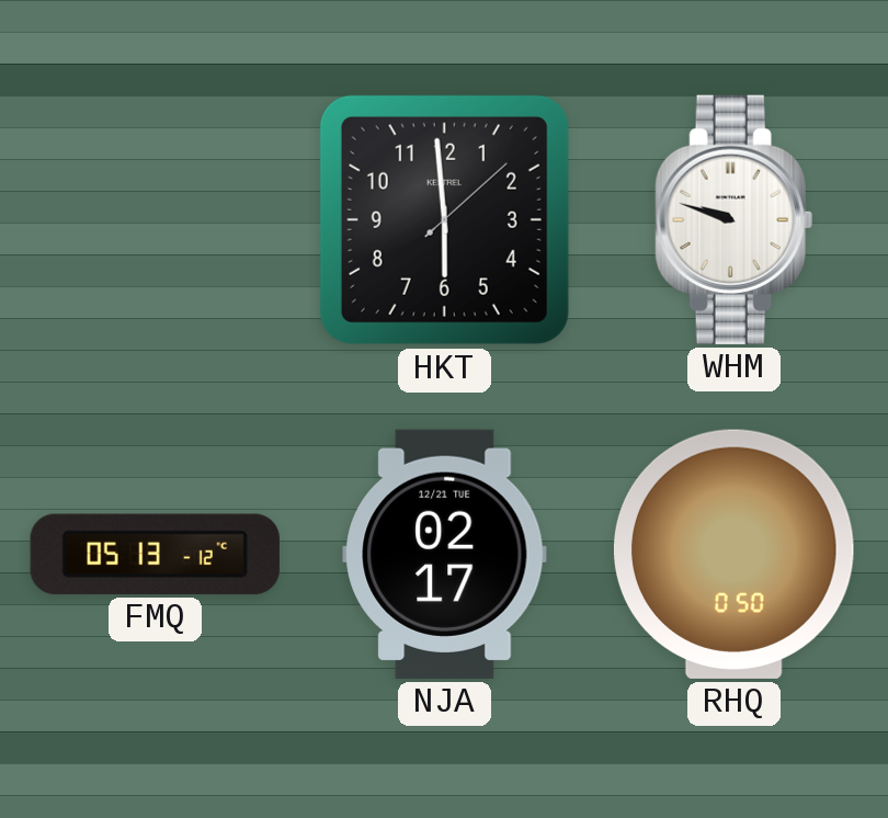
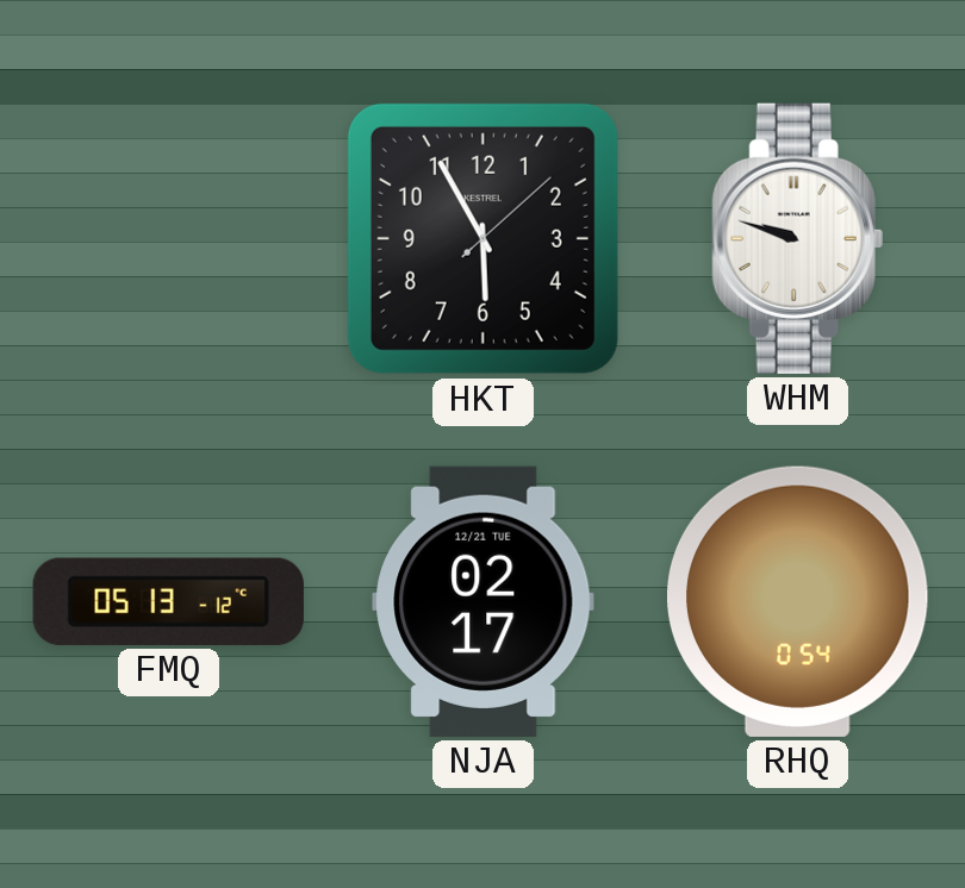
HKT: 5:59 -> 5:55
RHQ: 0:50 -> 0:54
